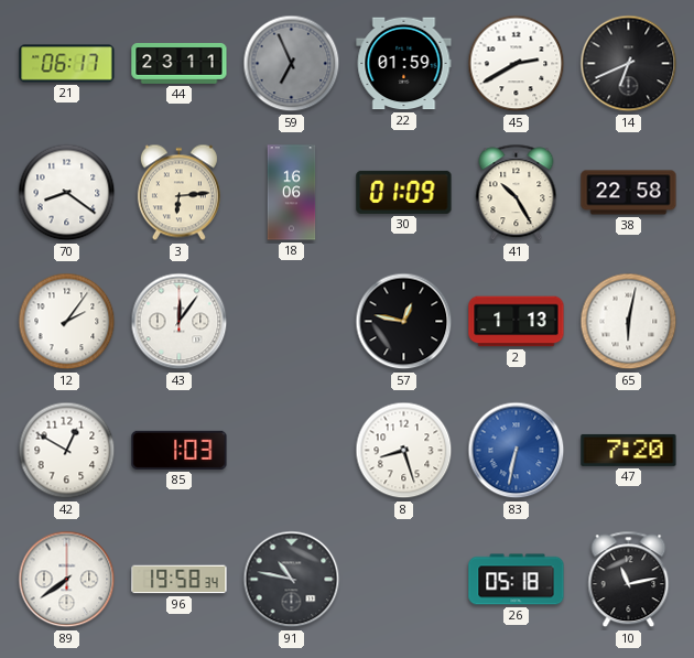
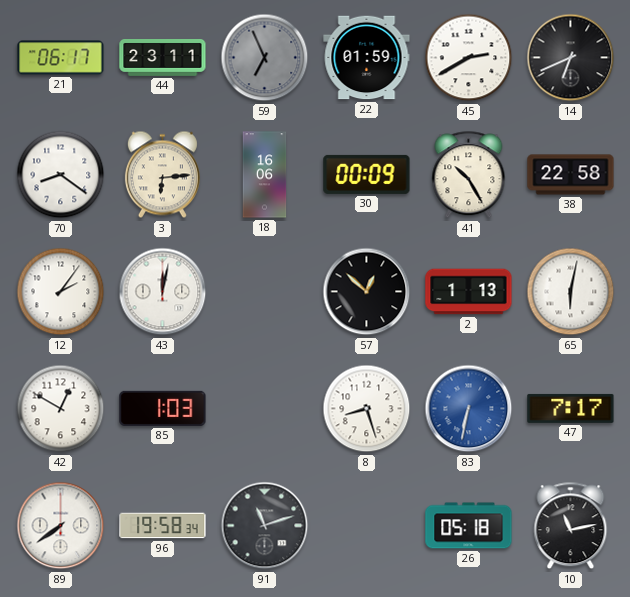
30: 01:09 -> 00:09
43: 12:06 -> 12:02
57: 12:47 -> 12:52
47: 7:20 -> 7:17
91: 10:47 -> 11:12
